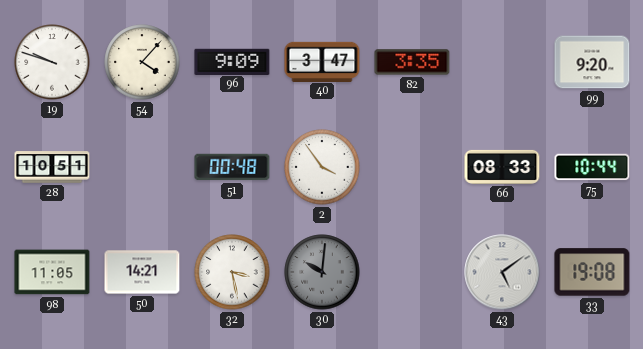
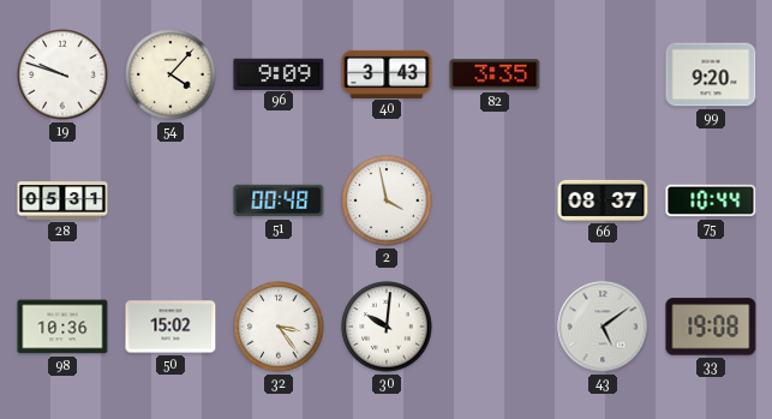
40: 3:47 -> 3:43
28: 10:51 -> 05:31
2: 3:54 -> 3:58
66: 08:33 -> 08:37
98: 11:05 -> 10:36
50: 14:21 -> 15:02
32: 3:28 -> 3:24
30 dial: grey -> white
